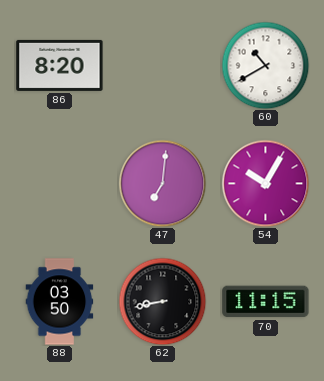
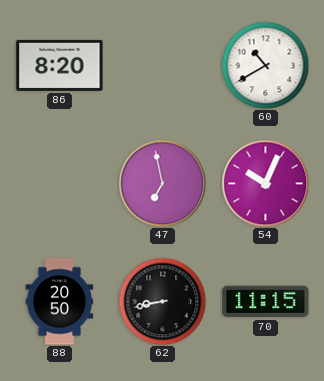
47: 7:01 -> 6:58
54: 10:05 -> 10:04
88: 03:50 -> 20:50
